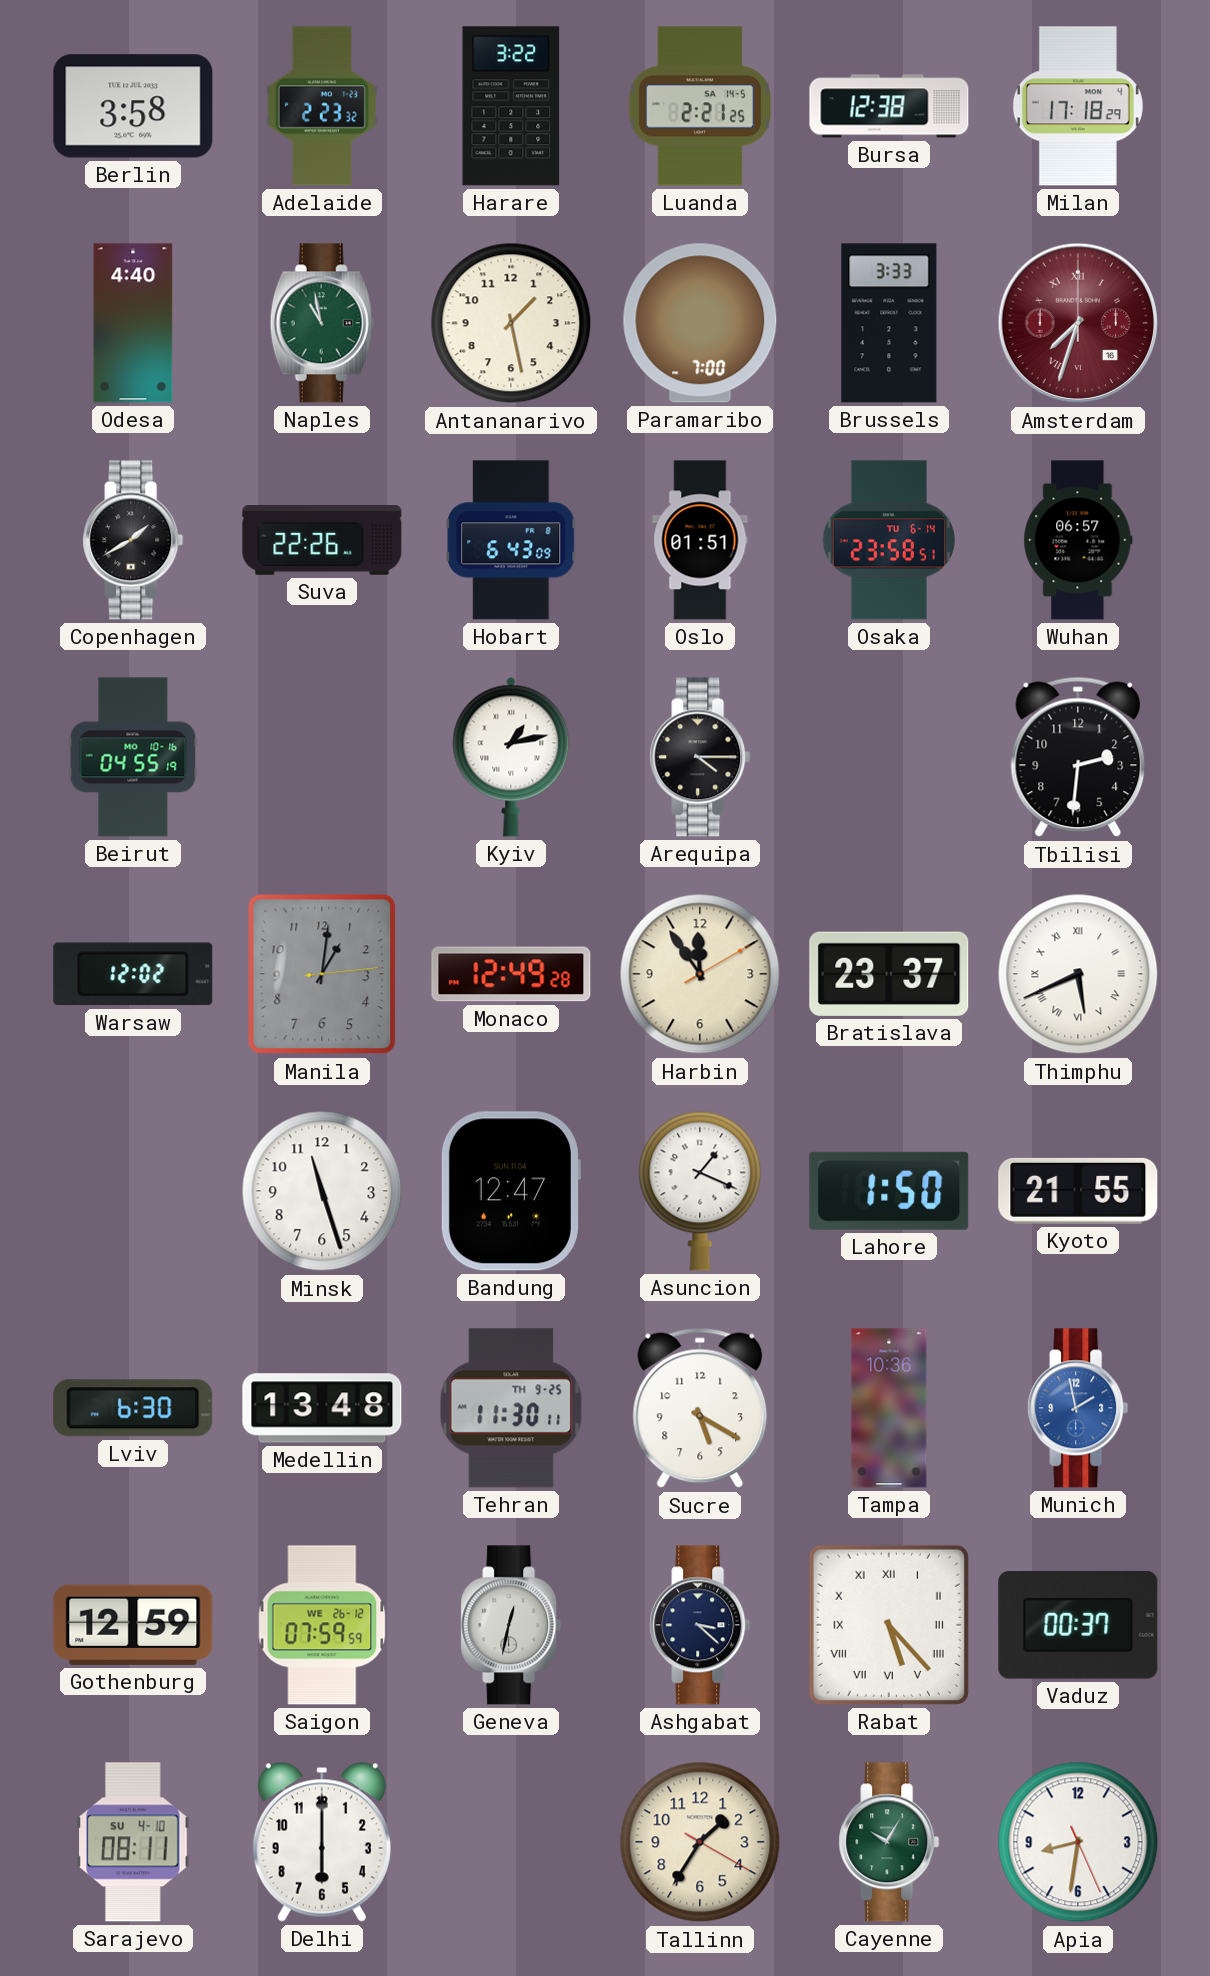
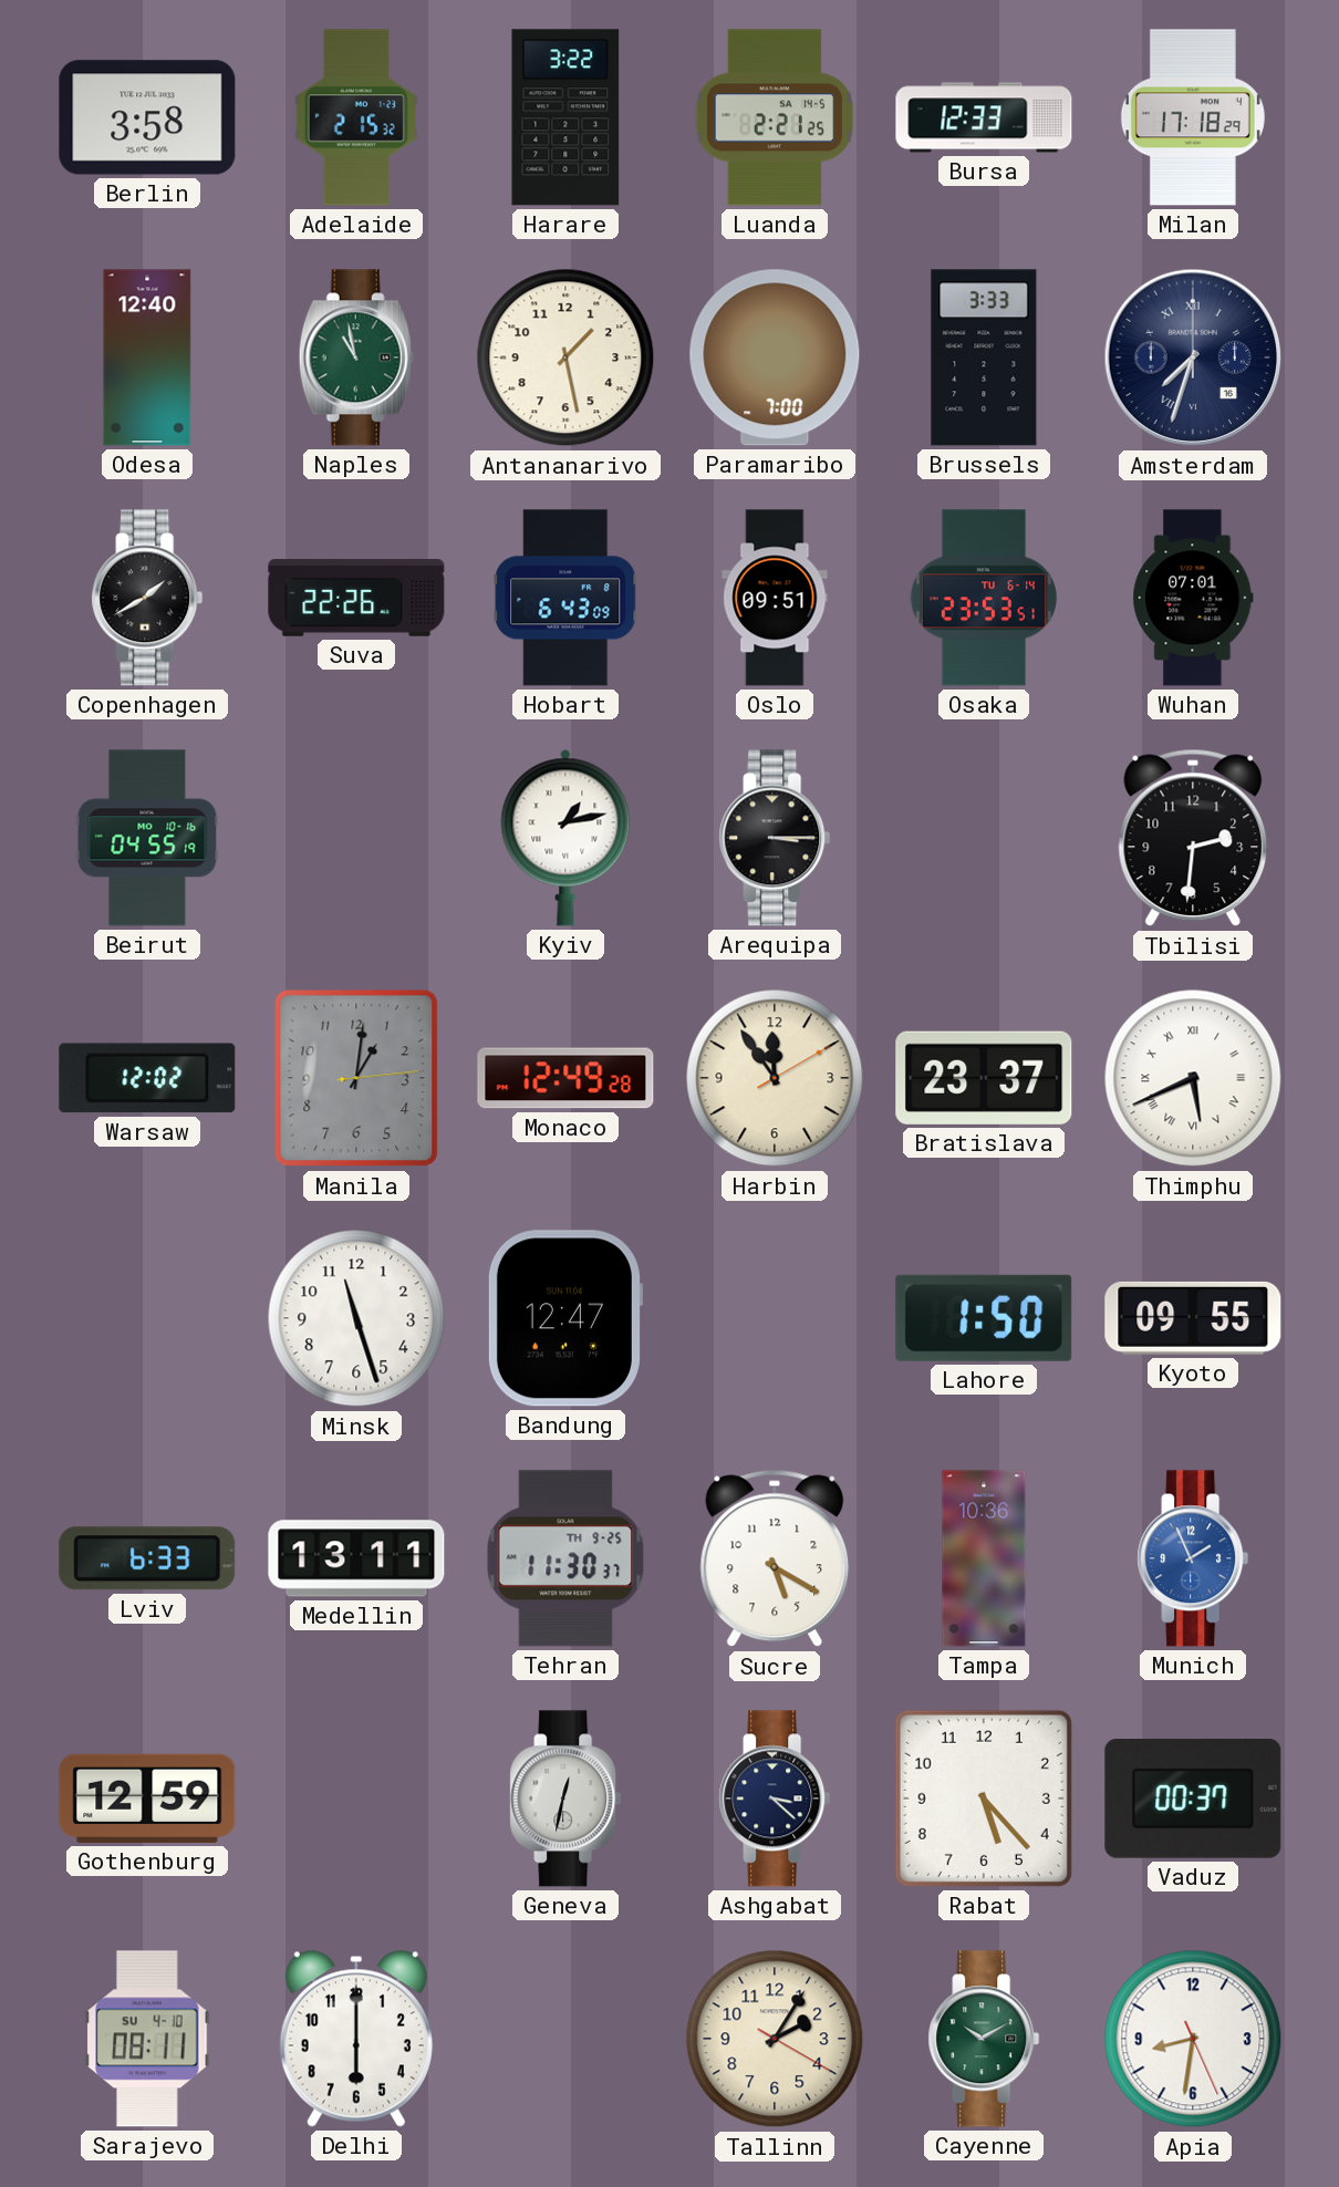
Adelaide: 2:23 -> 2:15
Bursa: 12:38 -> 12:33
Odesa: 4:40 -> 12:40
Amsterdam dial: burgundy -> navy
Oslo: 01:51 -> 09:51
Osaka: 23:58 -> 23:53
Wuhan: 06:57 -> 07:01
Arequipa: 4:15 -> 3:15
Asuncion: 1:19 -> none
Kyoto: 21:55 -> 09:55
Lviv: 6:30 -> 6:33
Medellin: 13:48 -> 13:11
Tehran: 11:30:11 -> 11:30:37
Munich: 1:58 -> 1:56
Saigon: 07:59 -> none
Rabat numerals: Roman -> Arabic
Tallinn: 1:35 -> 2:05
Cayenne: 10:05 -> 10:10
